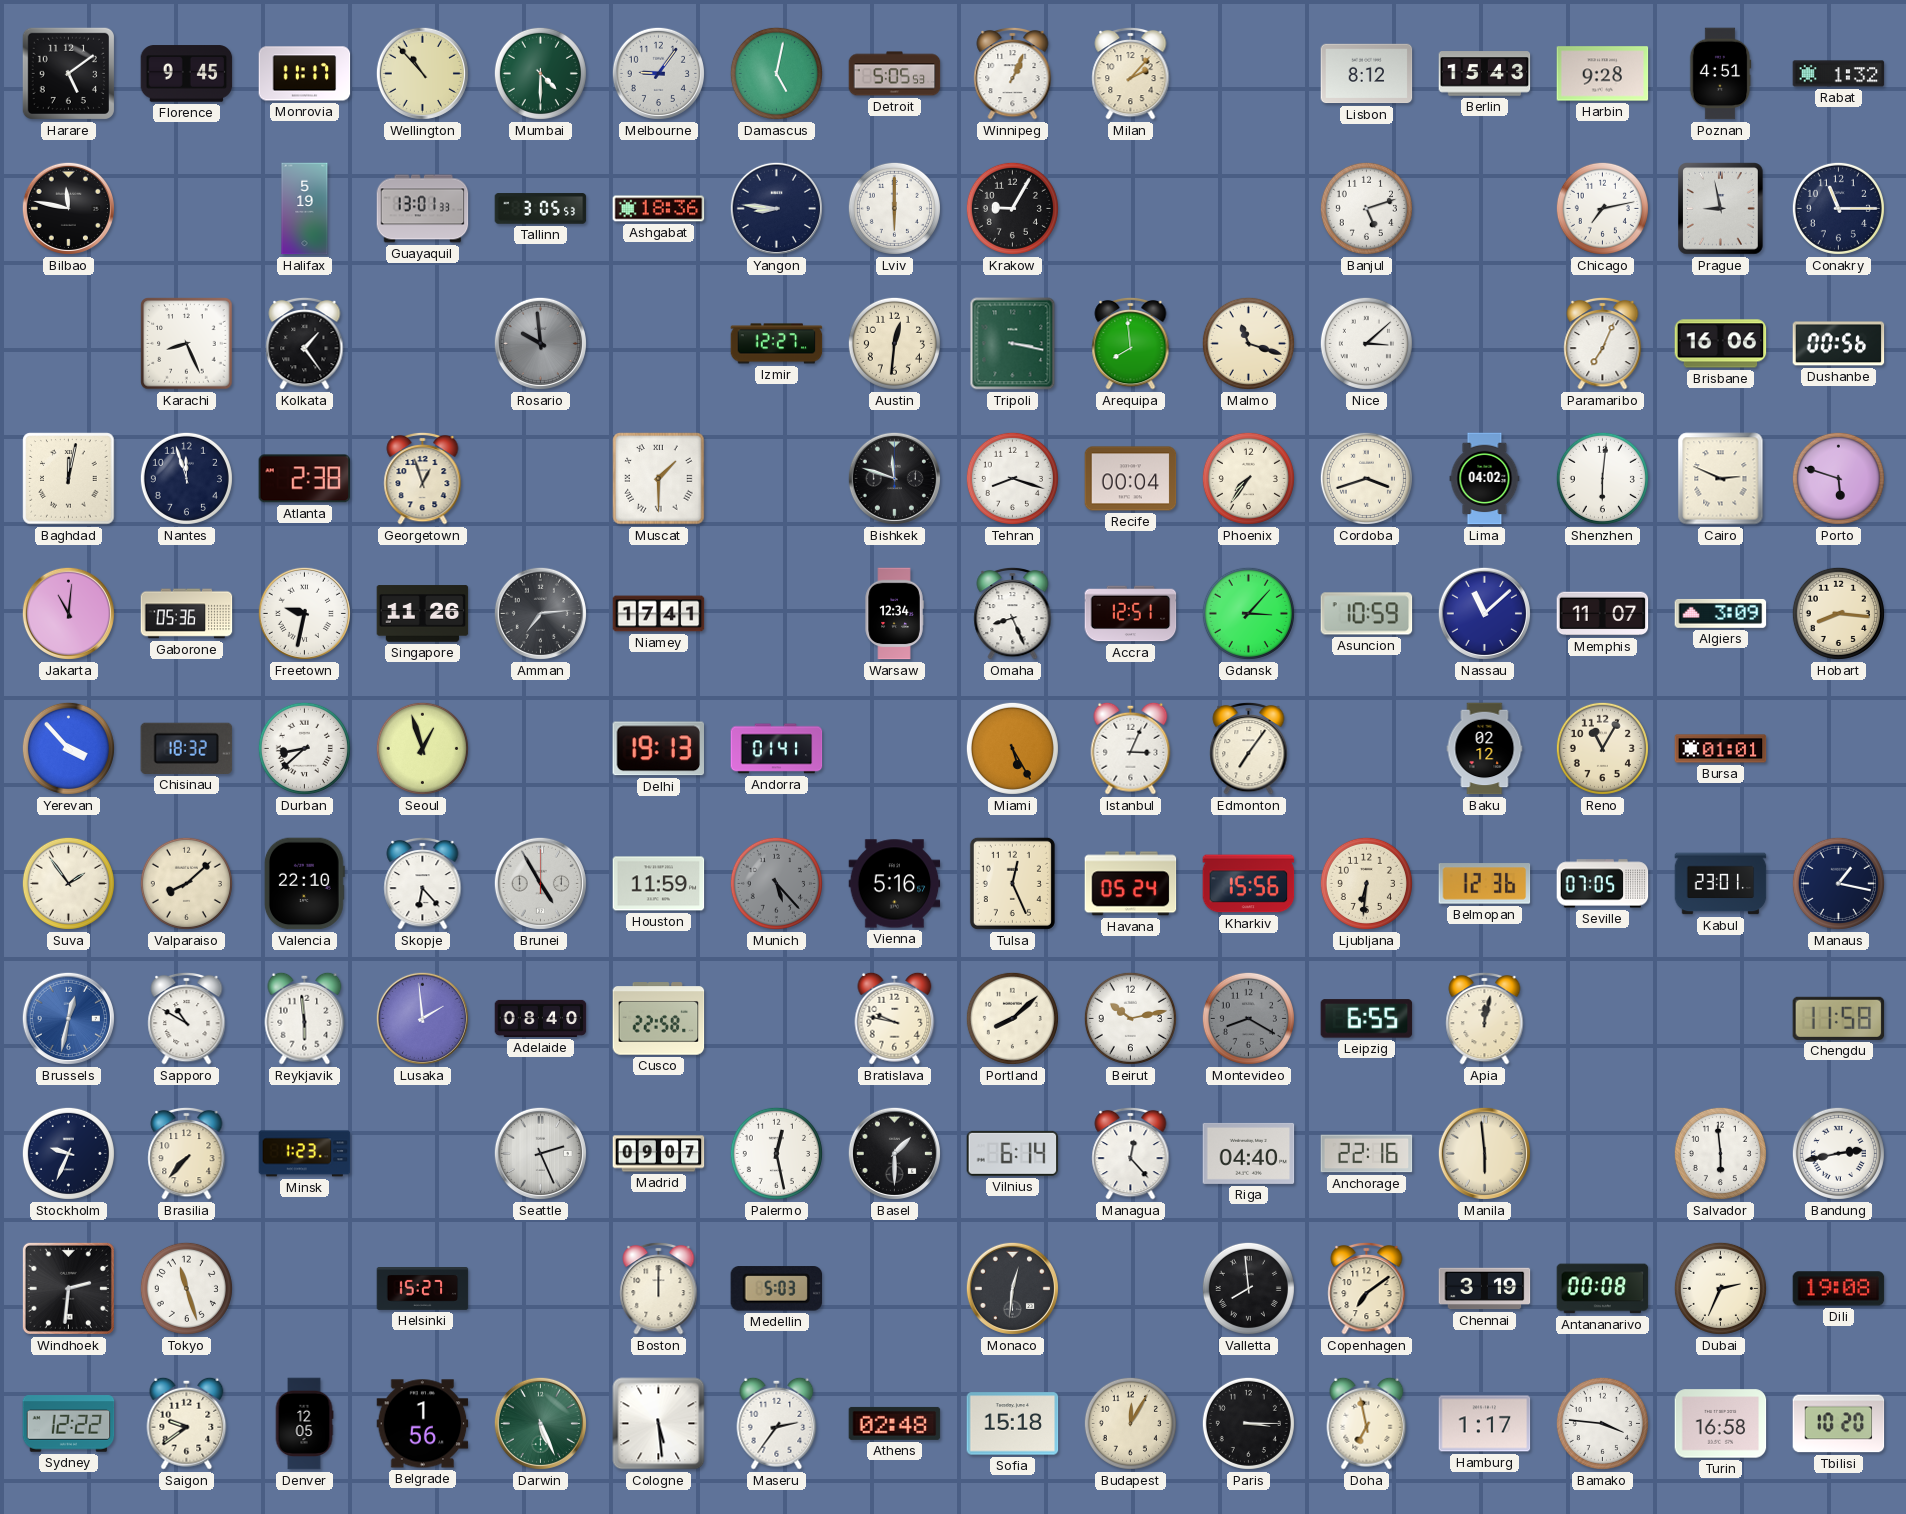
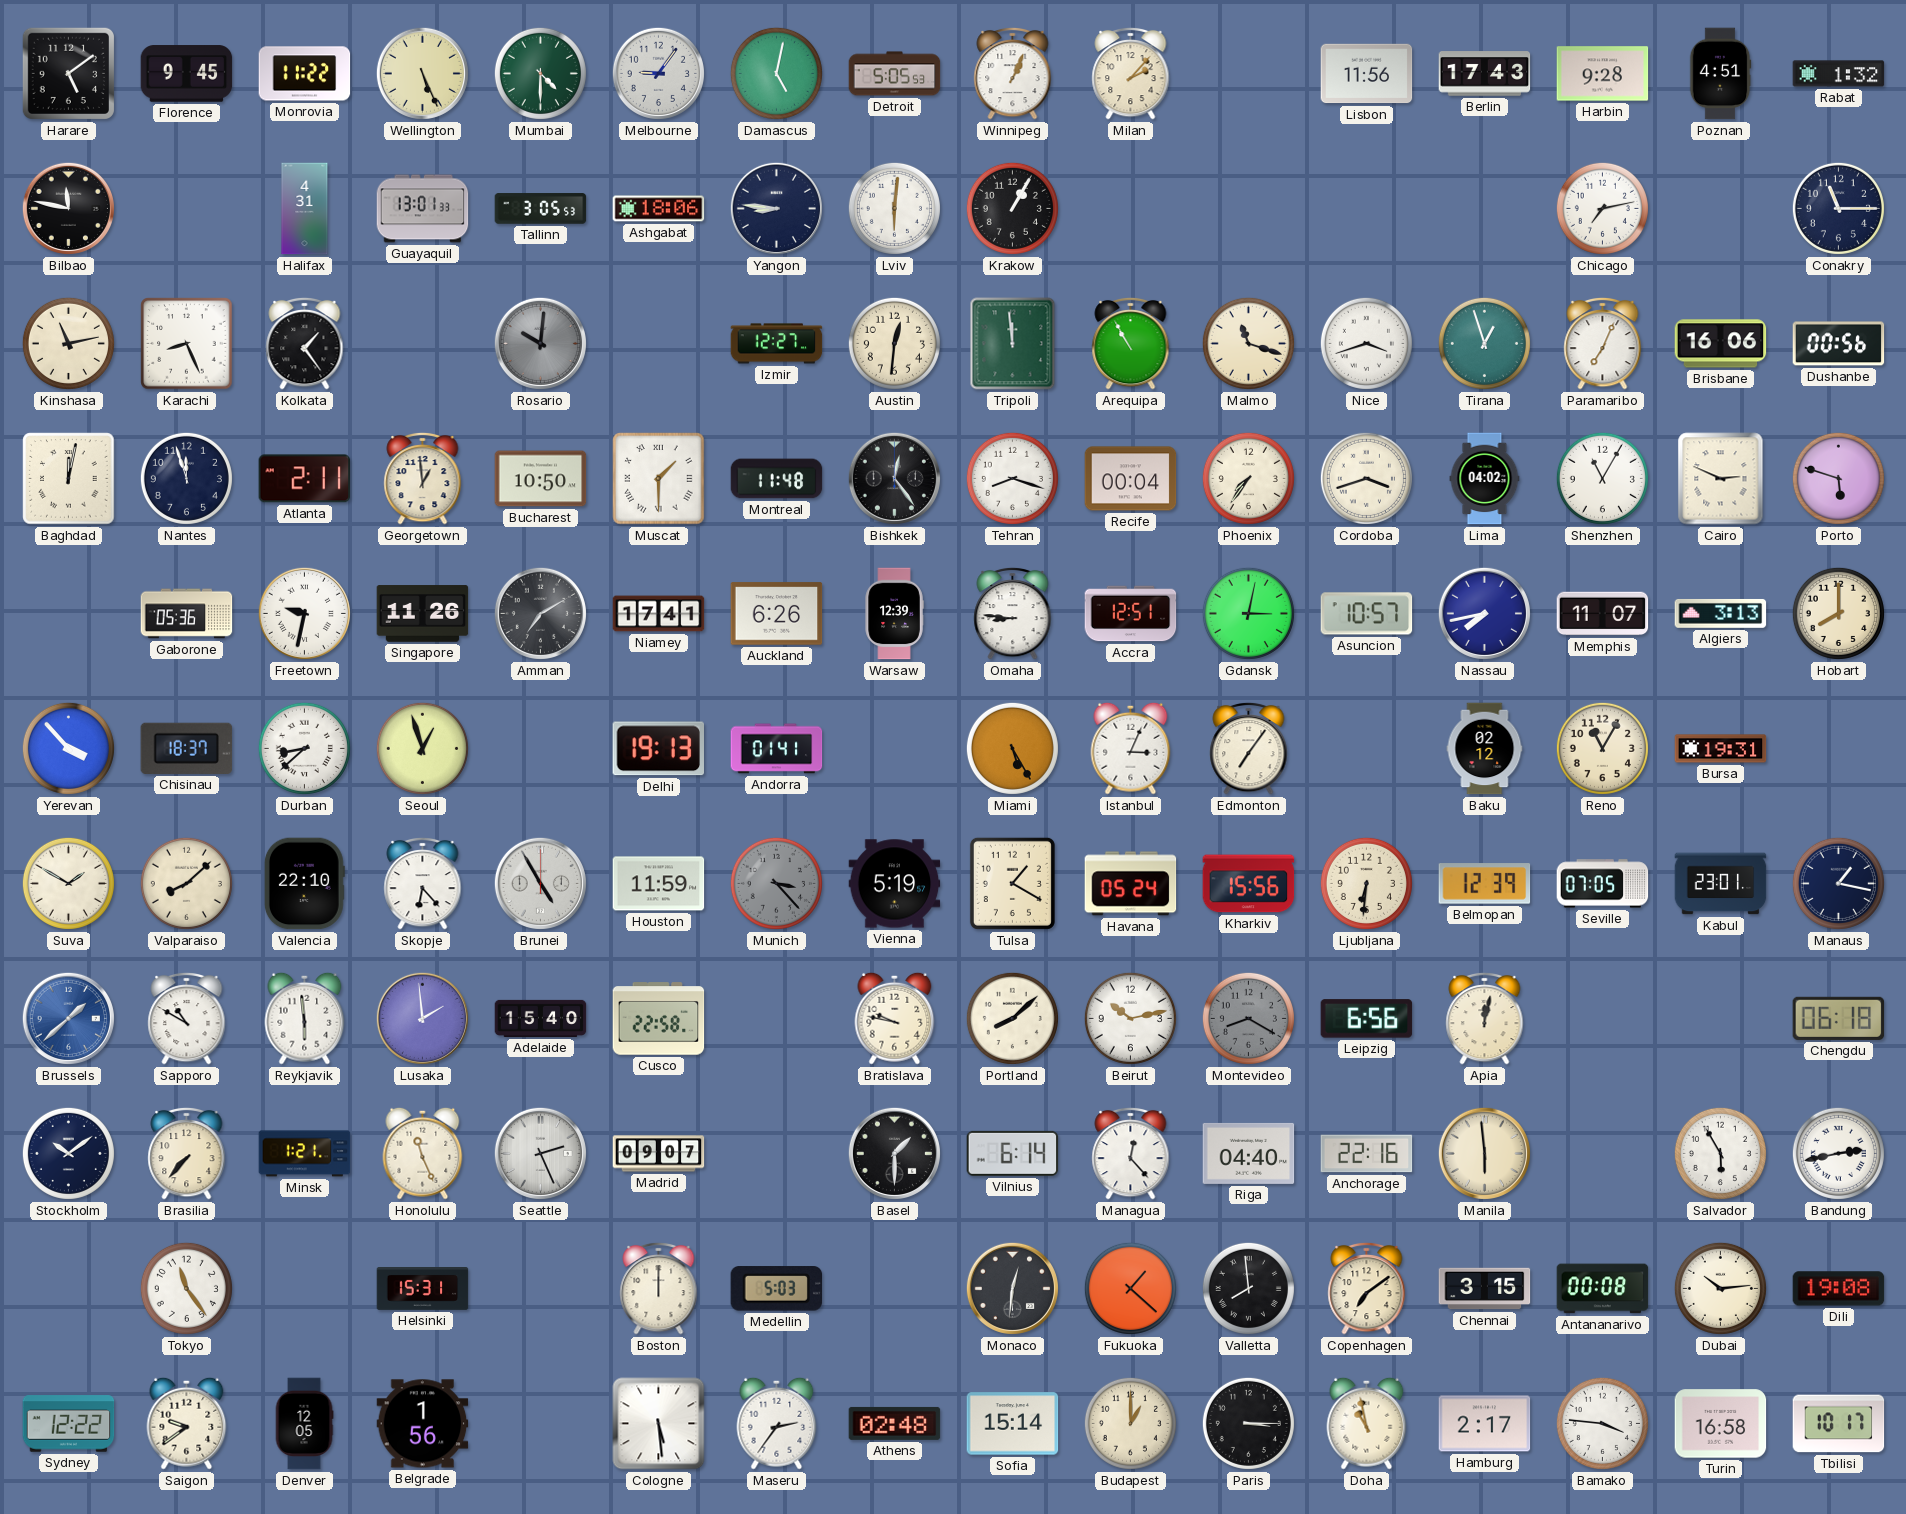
Monrovia: 11:17 -> 11:22
Wellington: 10:53 -> 5:26
Lisbon: 8:12 -> 11:56
Berlin: 15:43 -> 17:43
Halifax: 5:19 -> 4:31
Ashgabat: 18:36 -> 18:06
Lviv: 6:00 -> 6:01
Krakow: 9:05 -> 1:05
Banjul: 5:12 -> none
Prague: 8:58 -> none
Kinshasa: none -> 11:13
Rosario: 9:59 -> 10:01
Tripoli: 3:17 -> 11:59
Arequipa: 7:59 -> 10:55
Nice: 3:08 -> 3:42
Tirana: none -> 12:57
Atlanta: 2:38 -> 2:11
Georgetown: 12:57 -> 12:59
Bucharest: none -> 10:50
Montreal: none -> 11:48
Bishkek: 11:48 -> 12:24
Shenzhen: 6:01 -> 11:05
Jakarta: 11:01 -> none
Amman: 7:14 -> 7:10
Auckland: none -> 6:26
Warsaw: 12:34 -> 12:39
Omaha: 8:26 -> 8:46
Gdansk: 3:07 -> 3:02
Asuncion: 10:59 -> 10:57
Nassau: 11:08 -> 7:43
Algiers: 3:09 -> 3:13
Hobart: 8:16 -> 8:00
Chisinau: 18:32 -> 18:37
Bursa: 01:01 -> 19:31
Suva: 1:54 -> 1:50
Munich: 5:23 -> 3:23
Vienna: 5:16 -> 5:19
Tulsa: 12:26 -> 1:20
Belmopan: 12:36 -> 12:39
Brussels: 12:32 -> 1:38
Adelaide: 08:40 -> 15:40
Leipzig: 6:55 -> 6:56
Chengdu: 11:58 -> 06:18
Stockholm: 9:34 -> 10:09
Minsk: 1:23 -> 1:21
Honolulu: none -> 11:26
Palermo: 12:28 -> none
Salvador: 5:59 -> 5:55
Windhoek: 2:31 -> none
Tokyo: 11:27 -> 11:24
Helsinki: 15:27 -> 15:31
Fukuoka: none -> 1:22
Chennai: 3:19 -> 3:15
Dubai: 2:34 -> 10:14
Darwin: 5:26 -> none
Sofia: 15:18 -> 15:14
Budapest: 12:05 -> 1:00
Doha: 6:58 -> 10:58
Hamburg: 1:17 -> 2:17
Tbilisi: 10:20 -> 10:17
